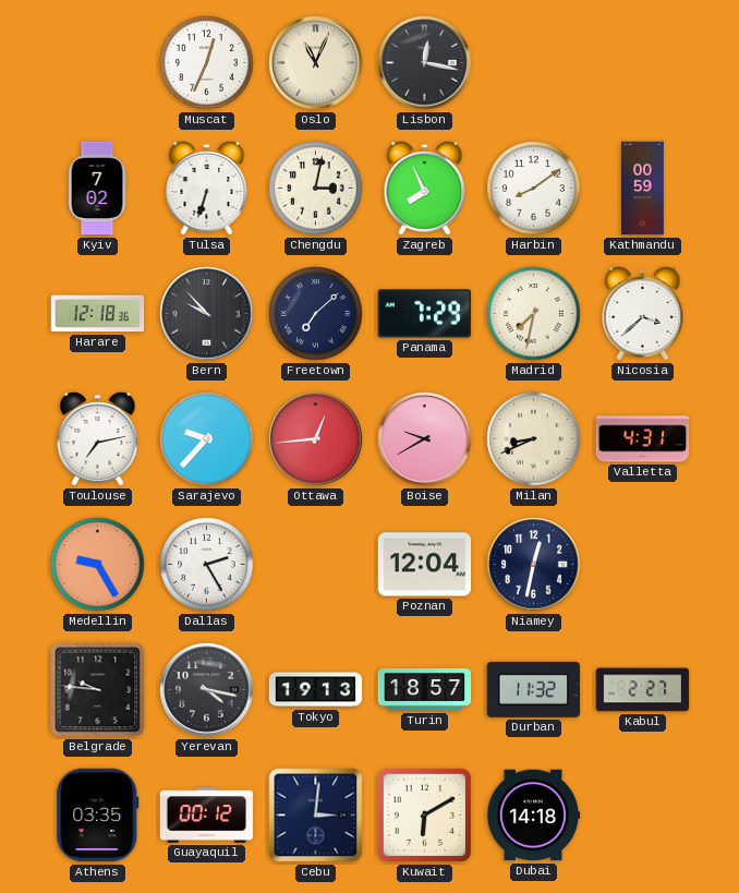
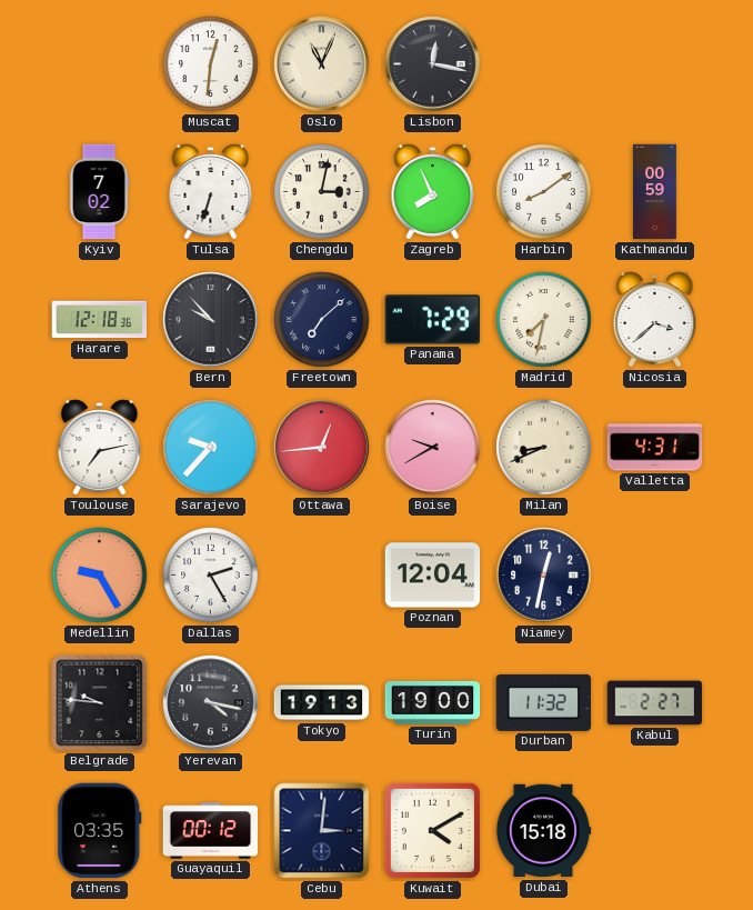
Muscat: 12:34 -> 12:31
Turin: 18:57 -> 19:00
Kuwait: 6:10 -> 4:10
Dubai: 14:18 -> 15:18
